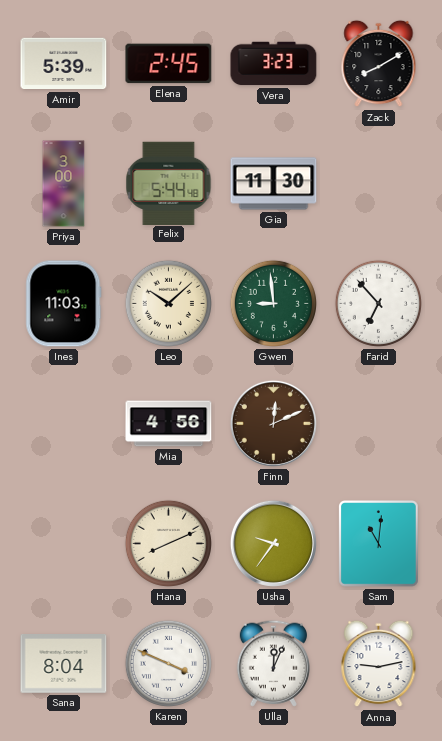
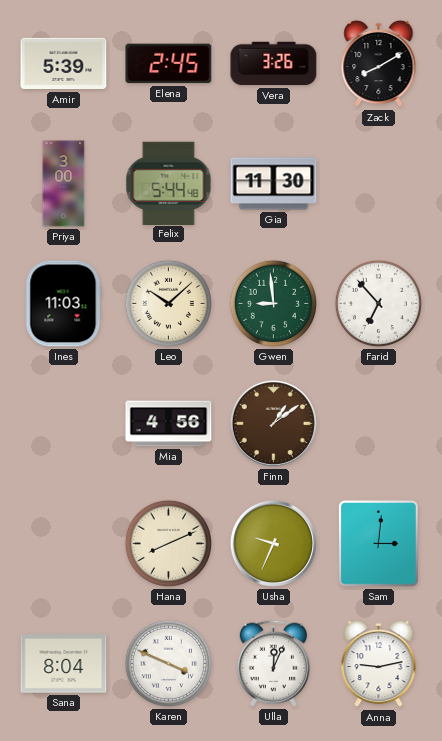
Vera: 3:23 -> 3:26
Finn: 12:11 -> 1:09
Usha: 9:36 -> 9:34
Sam: 11:01 -> 3:01
